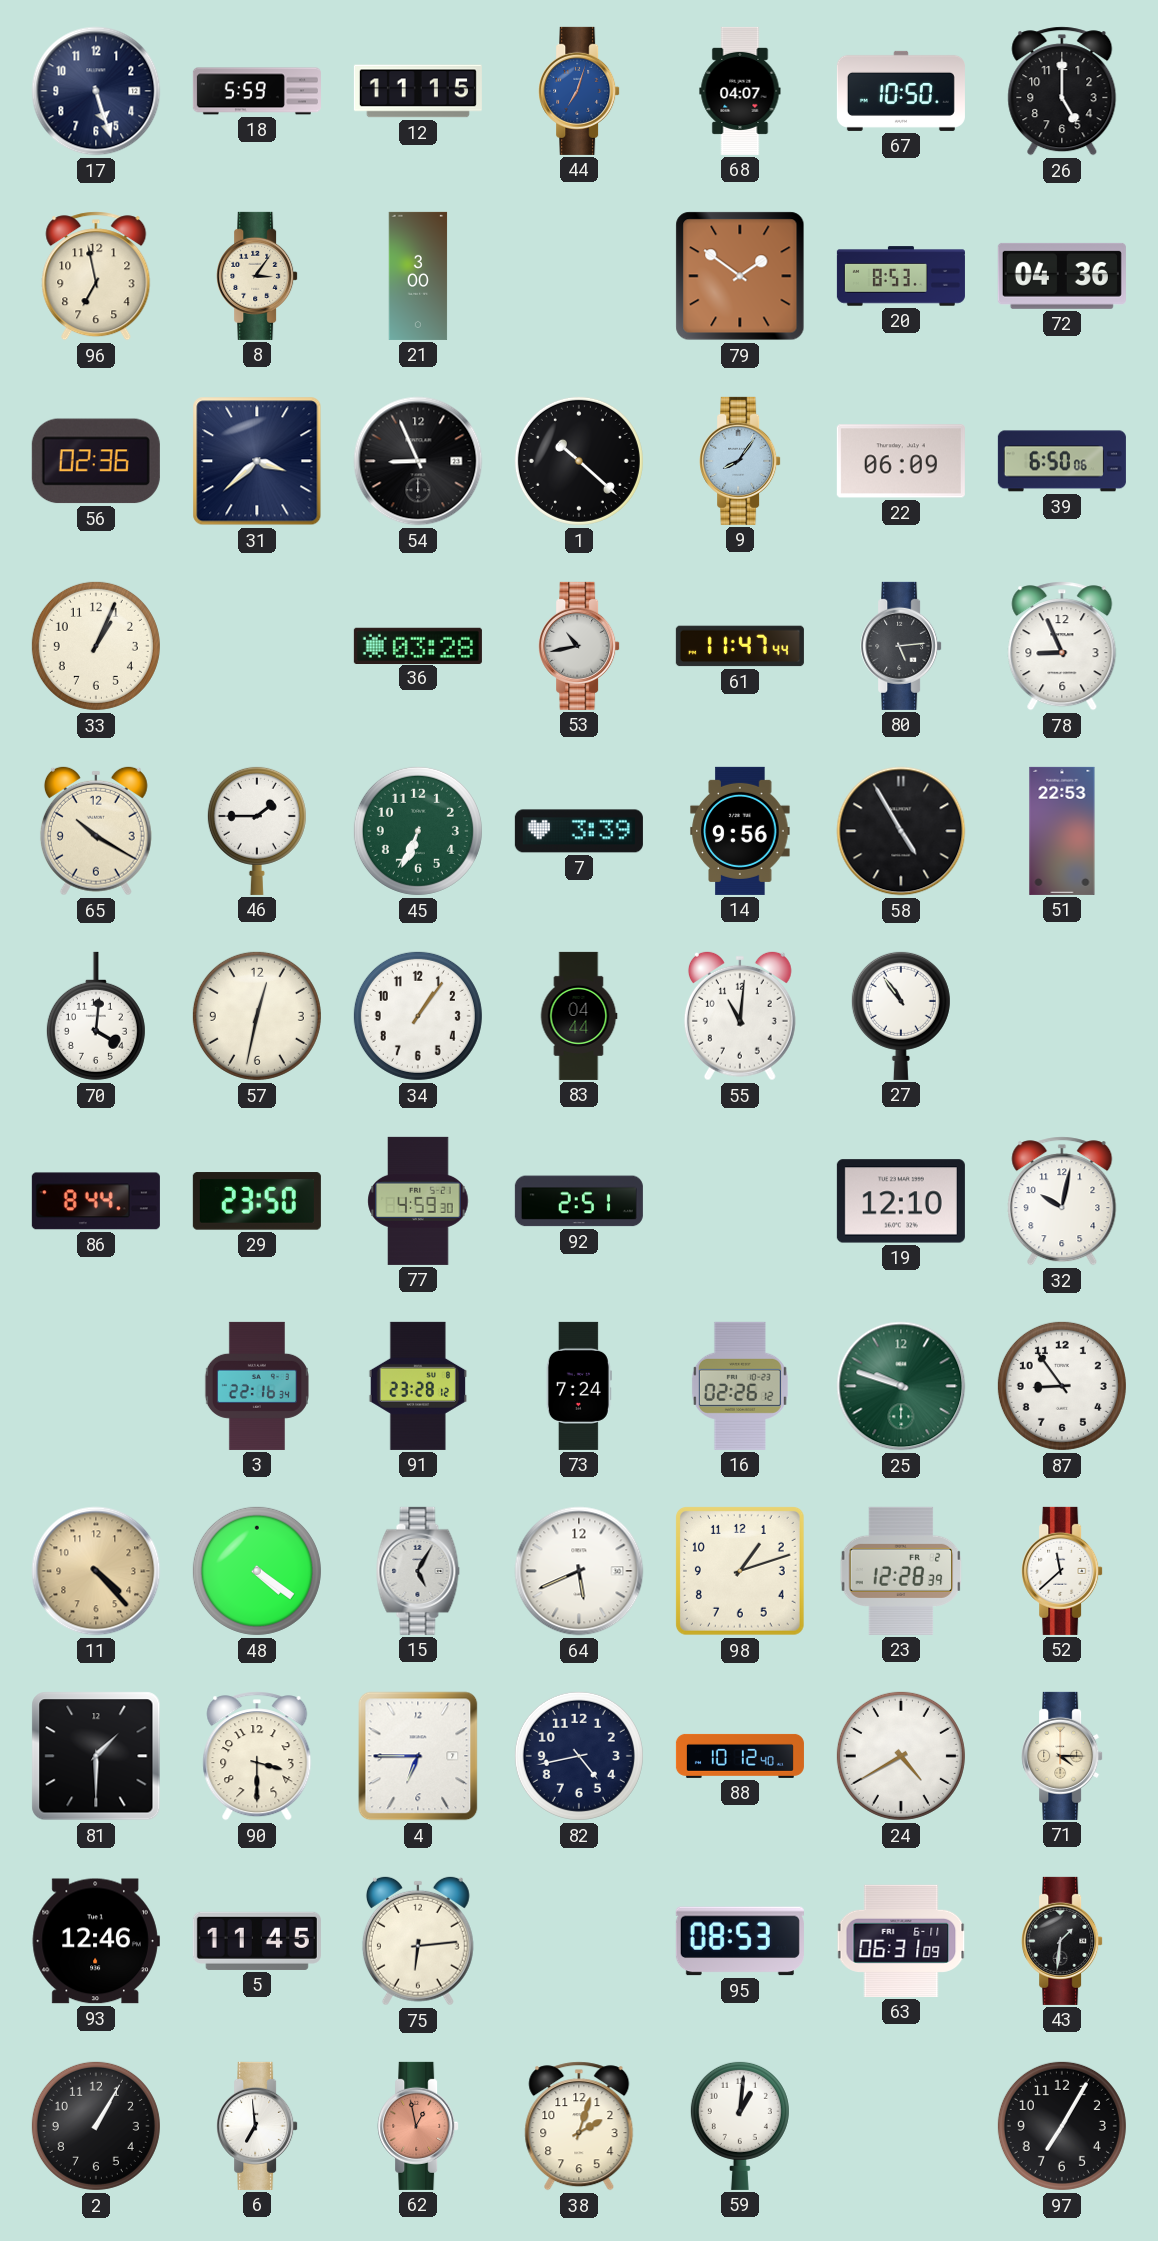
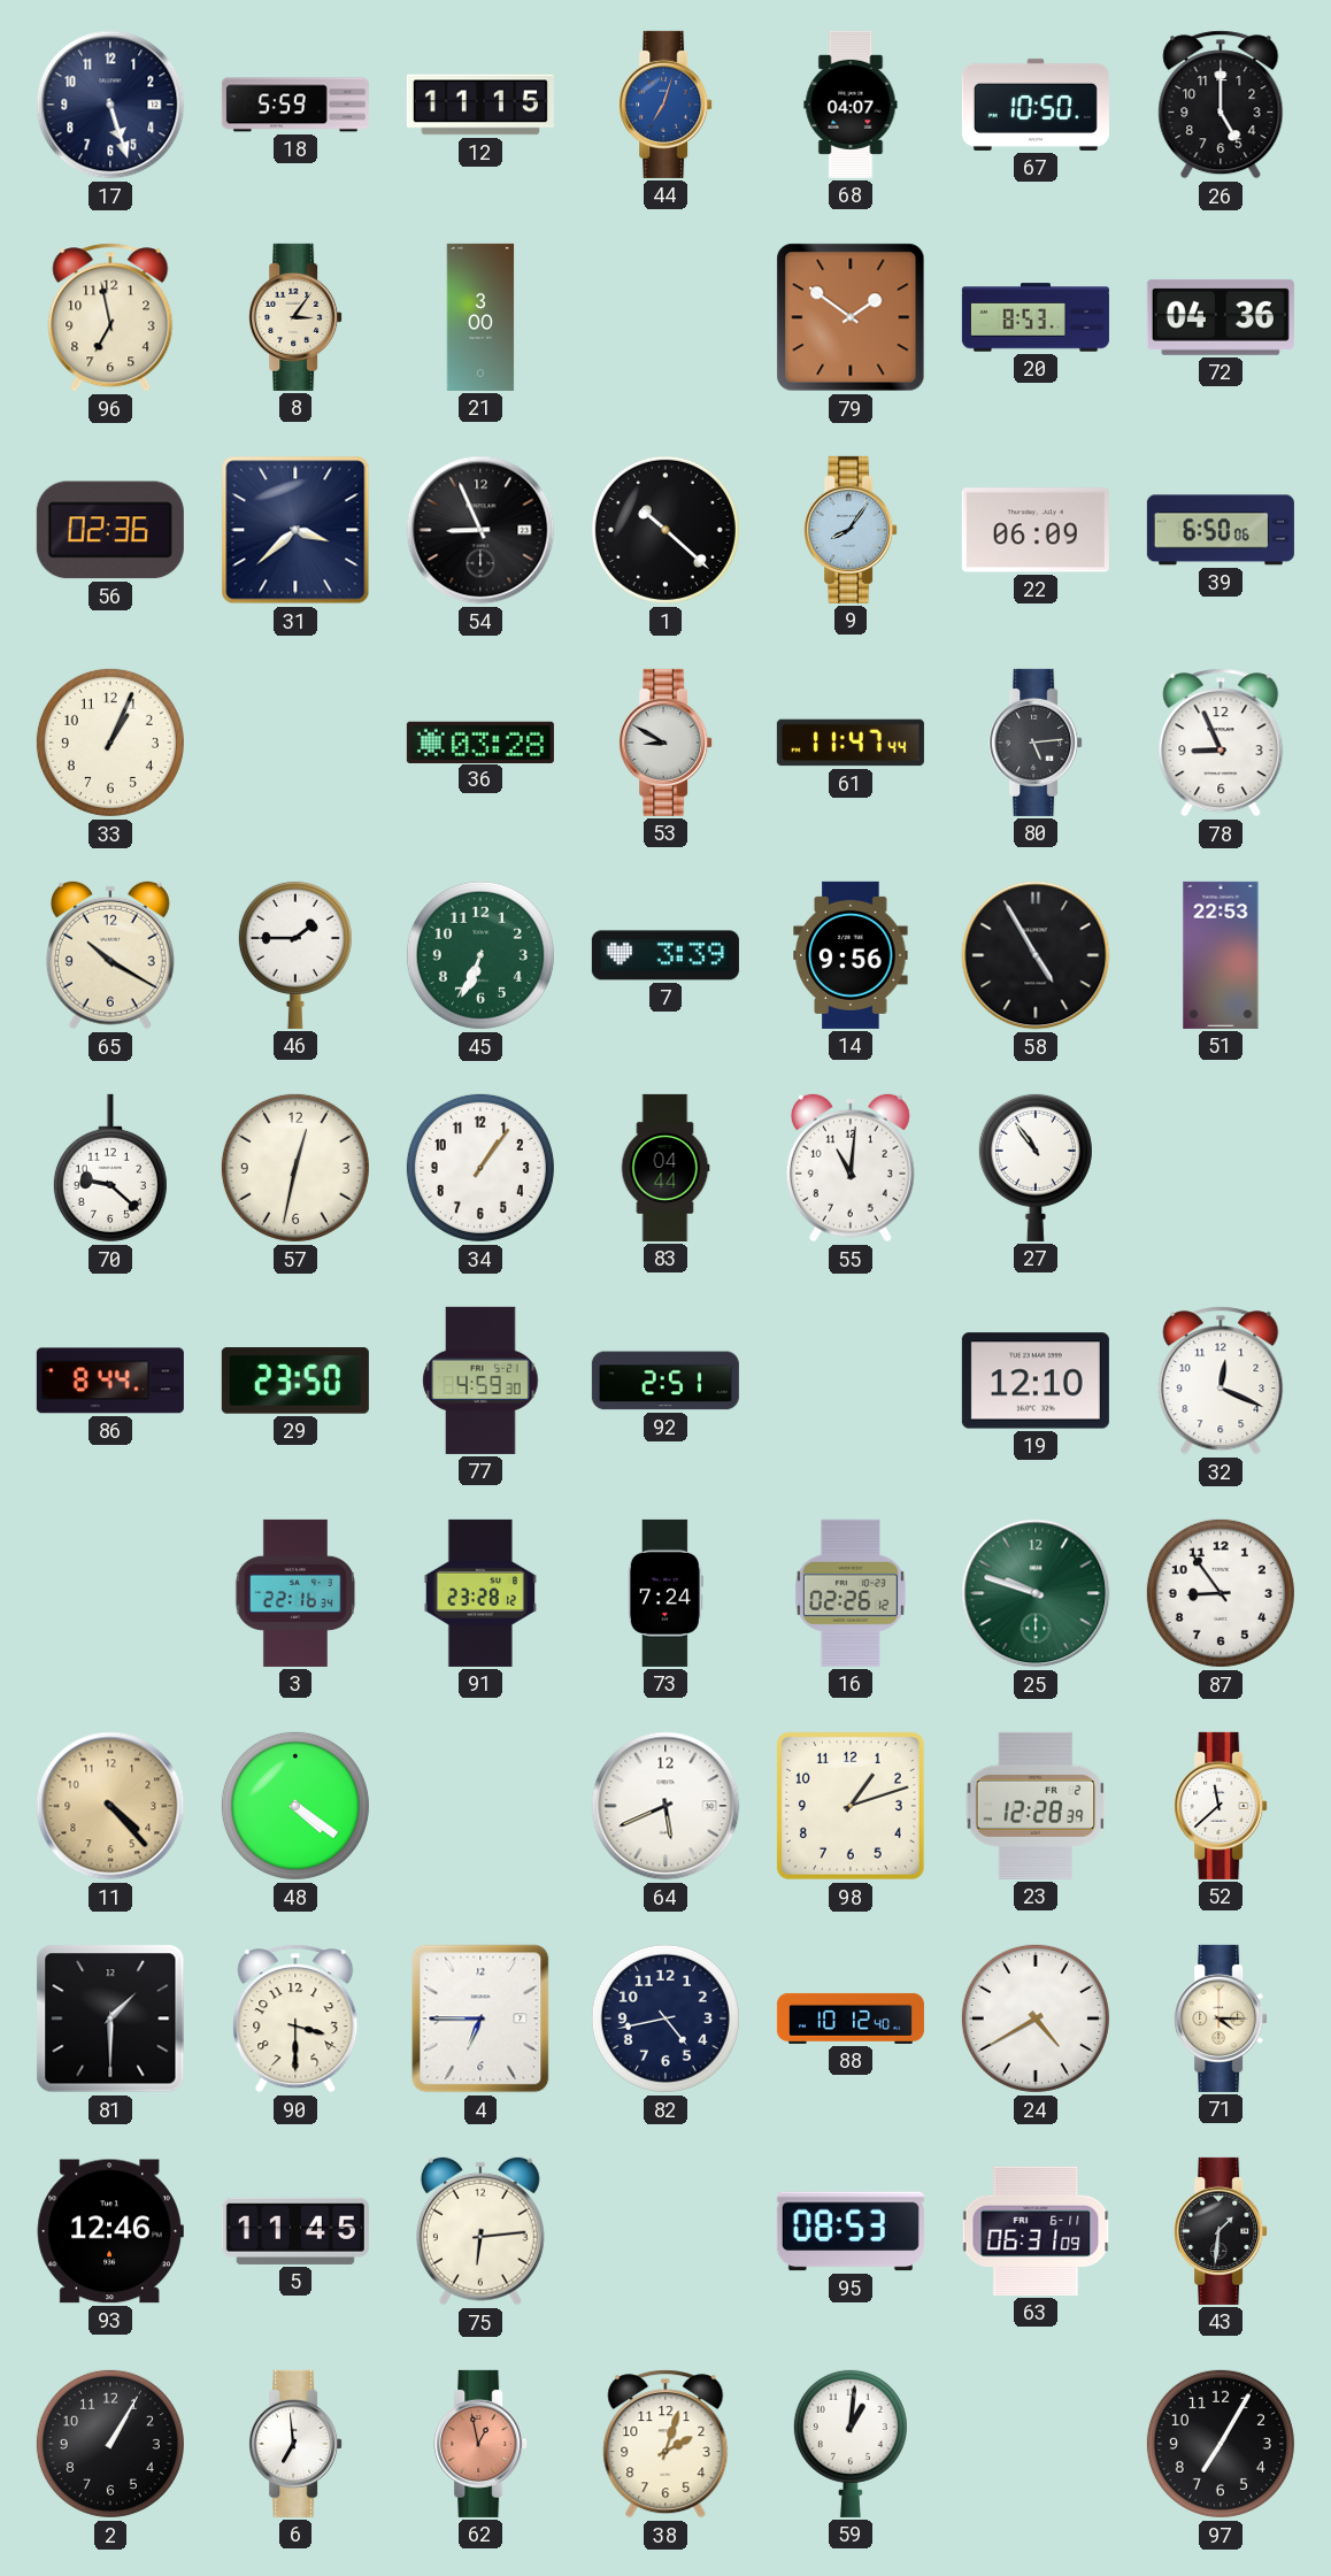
53: 10:43 -> 8:50
70: 4:01 -> 9:22
32: 10:02 -> 12:19
15: 5:05 -> none
